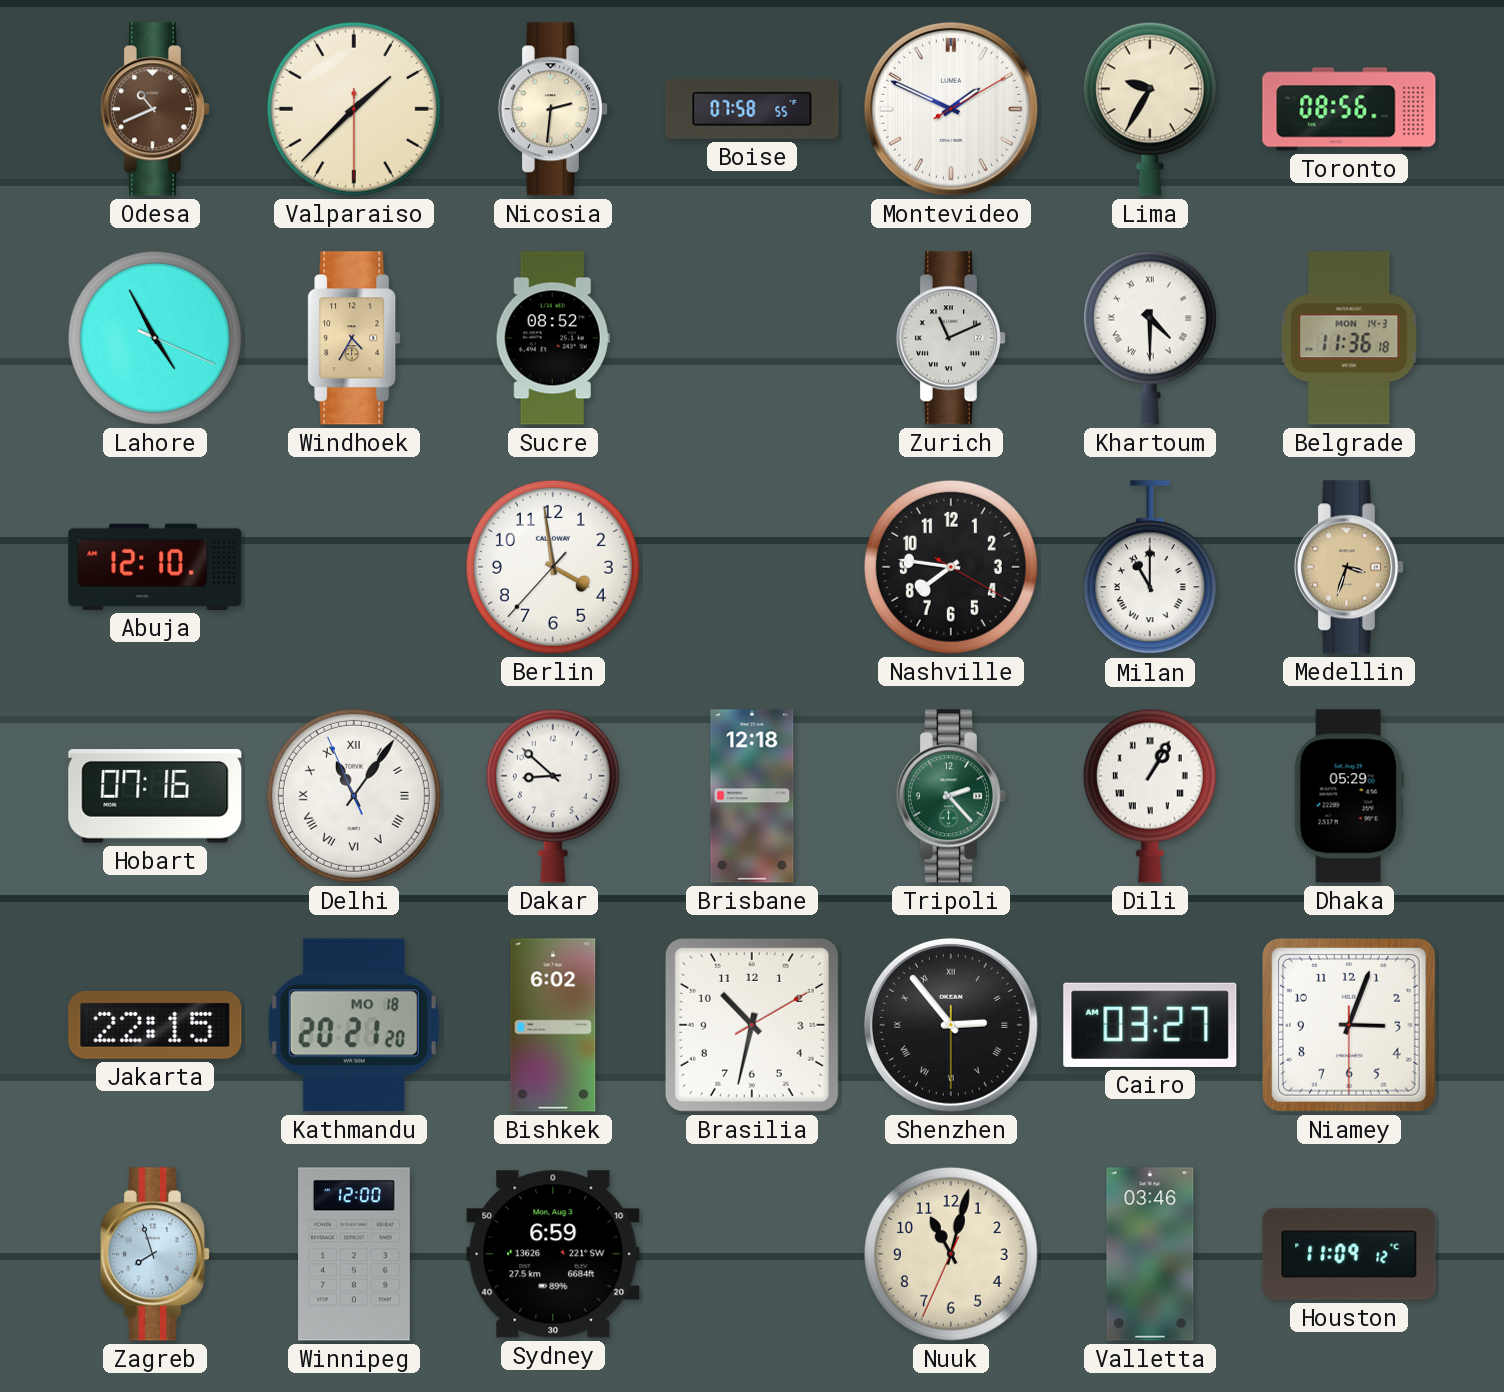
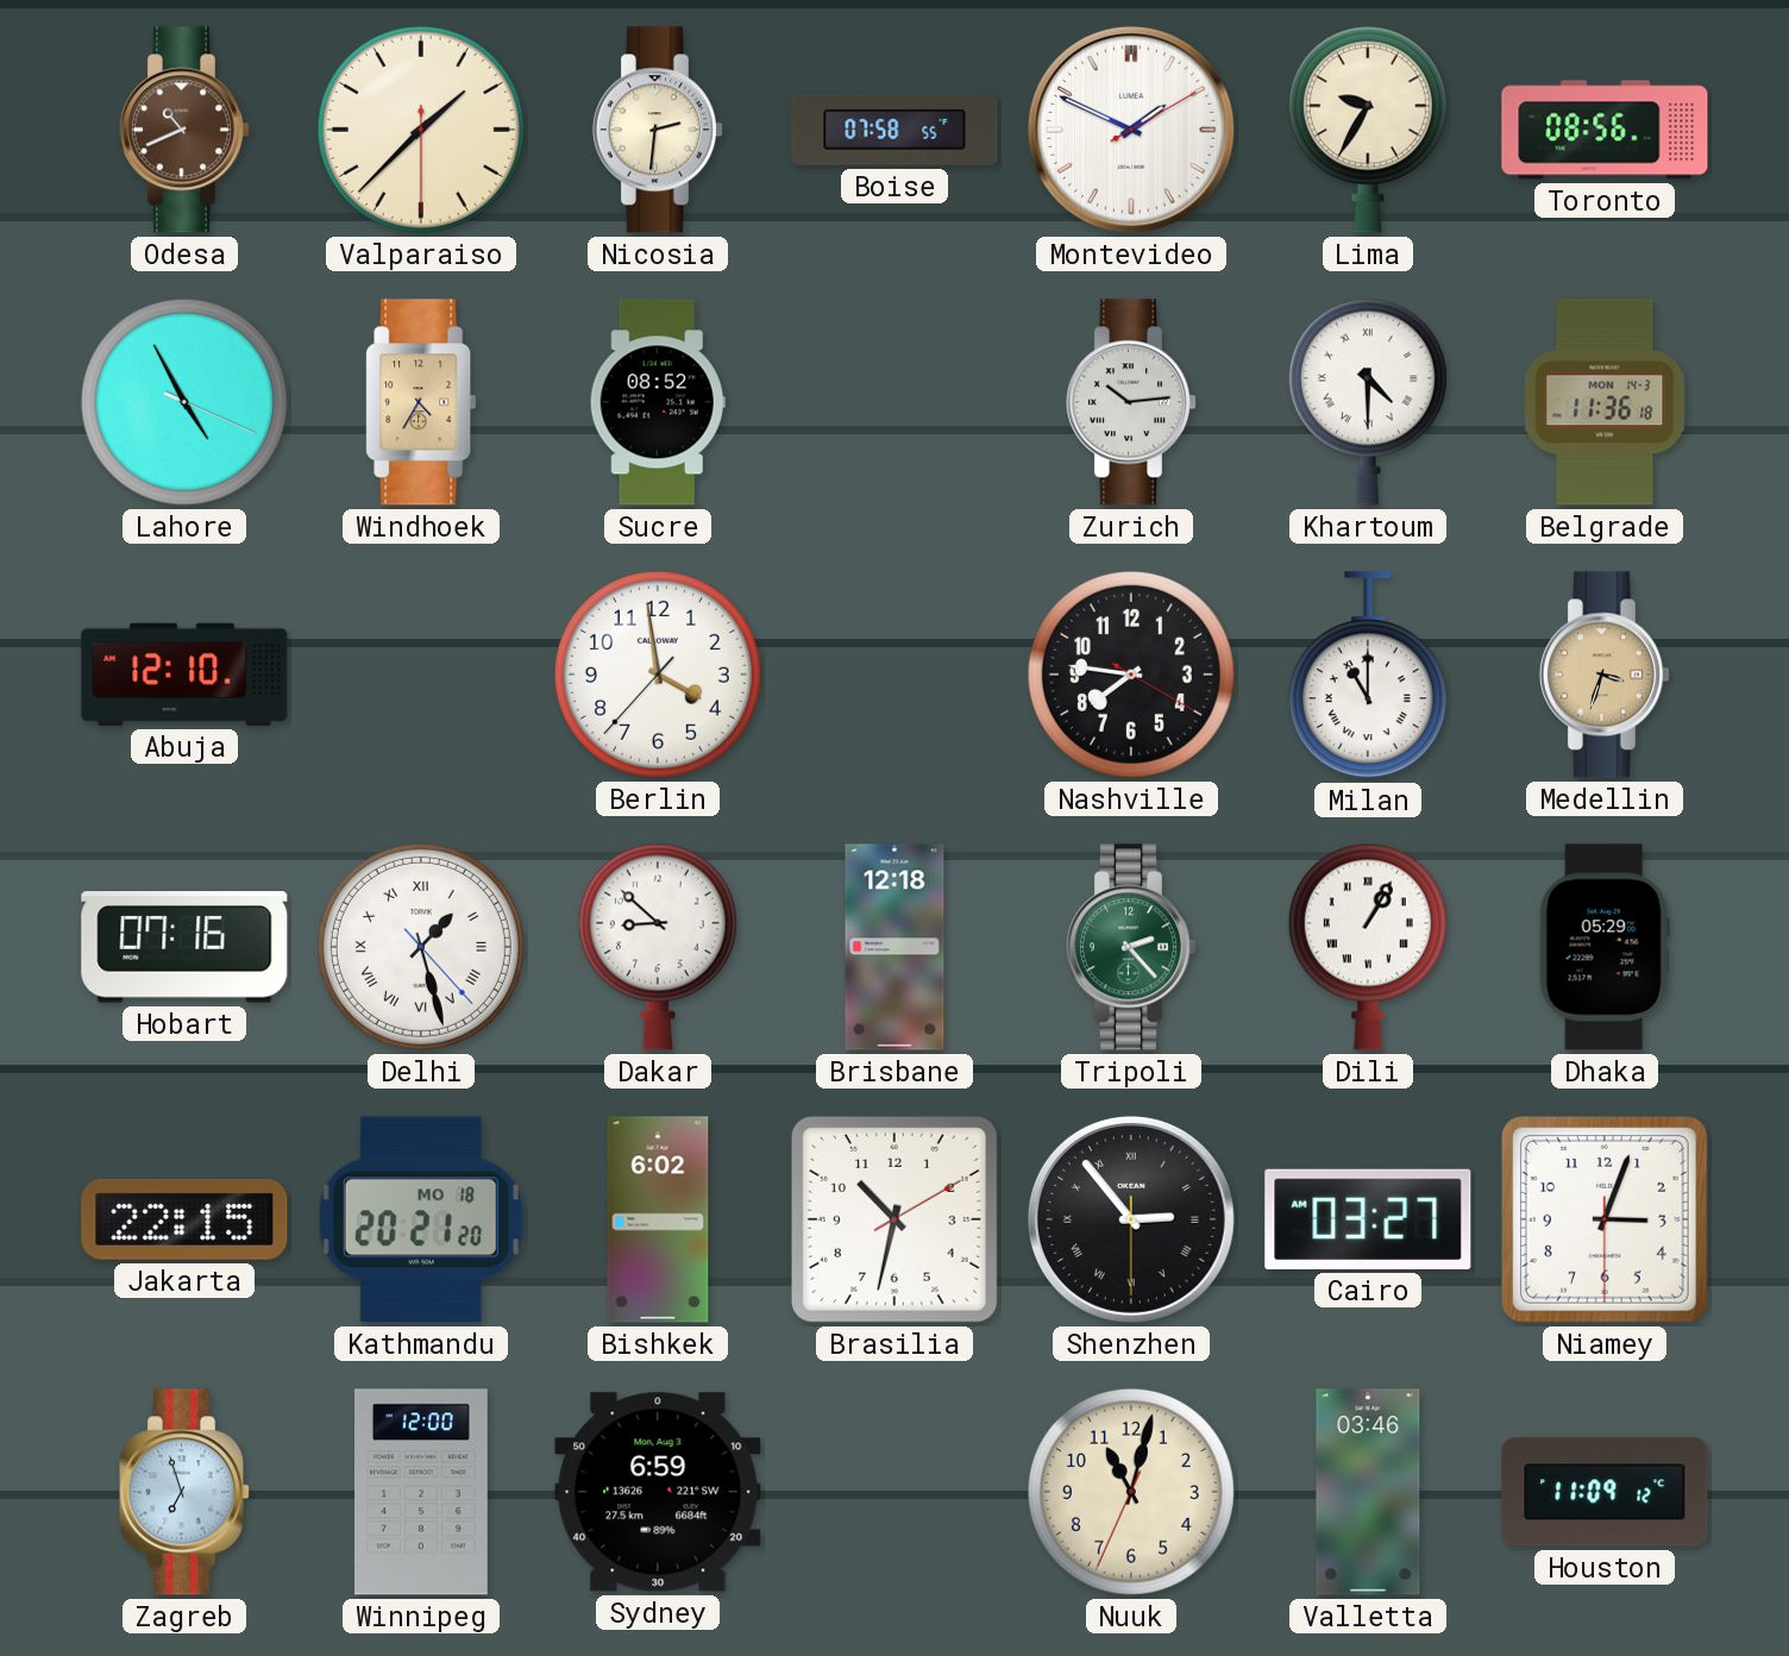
Zurich: 11:11 -> 10:14
Delhi: 11:05 -> 1:27
Zagreb: 7:57 -> 6:57
